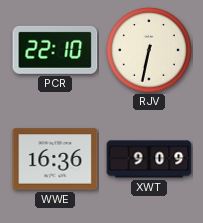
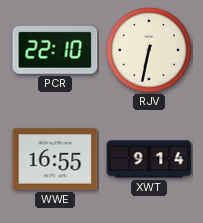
WWE: 16:36 -> 16:55
XWT: 9:09 -> 9:14
